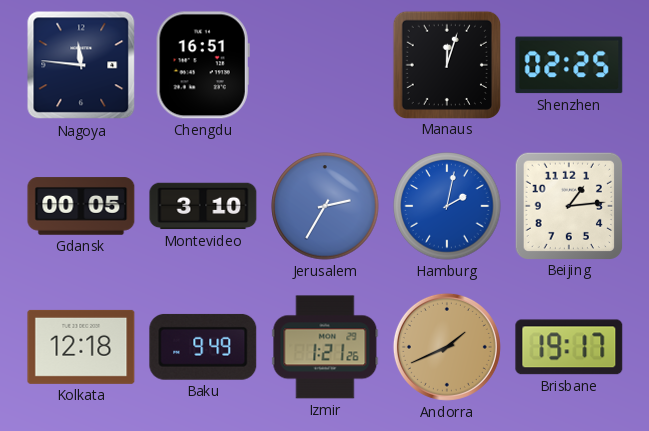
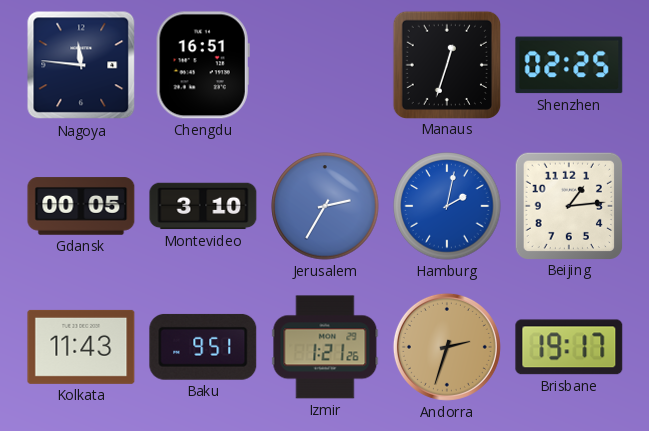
Manaus: 12:03 -> 12:33
Kolkata: 12:18 -> 11:43
Baku: 9:49 -> 9:51
Andorra: 1:41 -> 2:33
